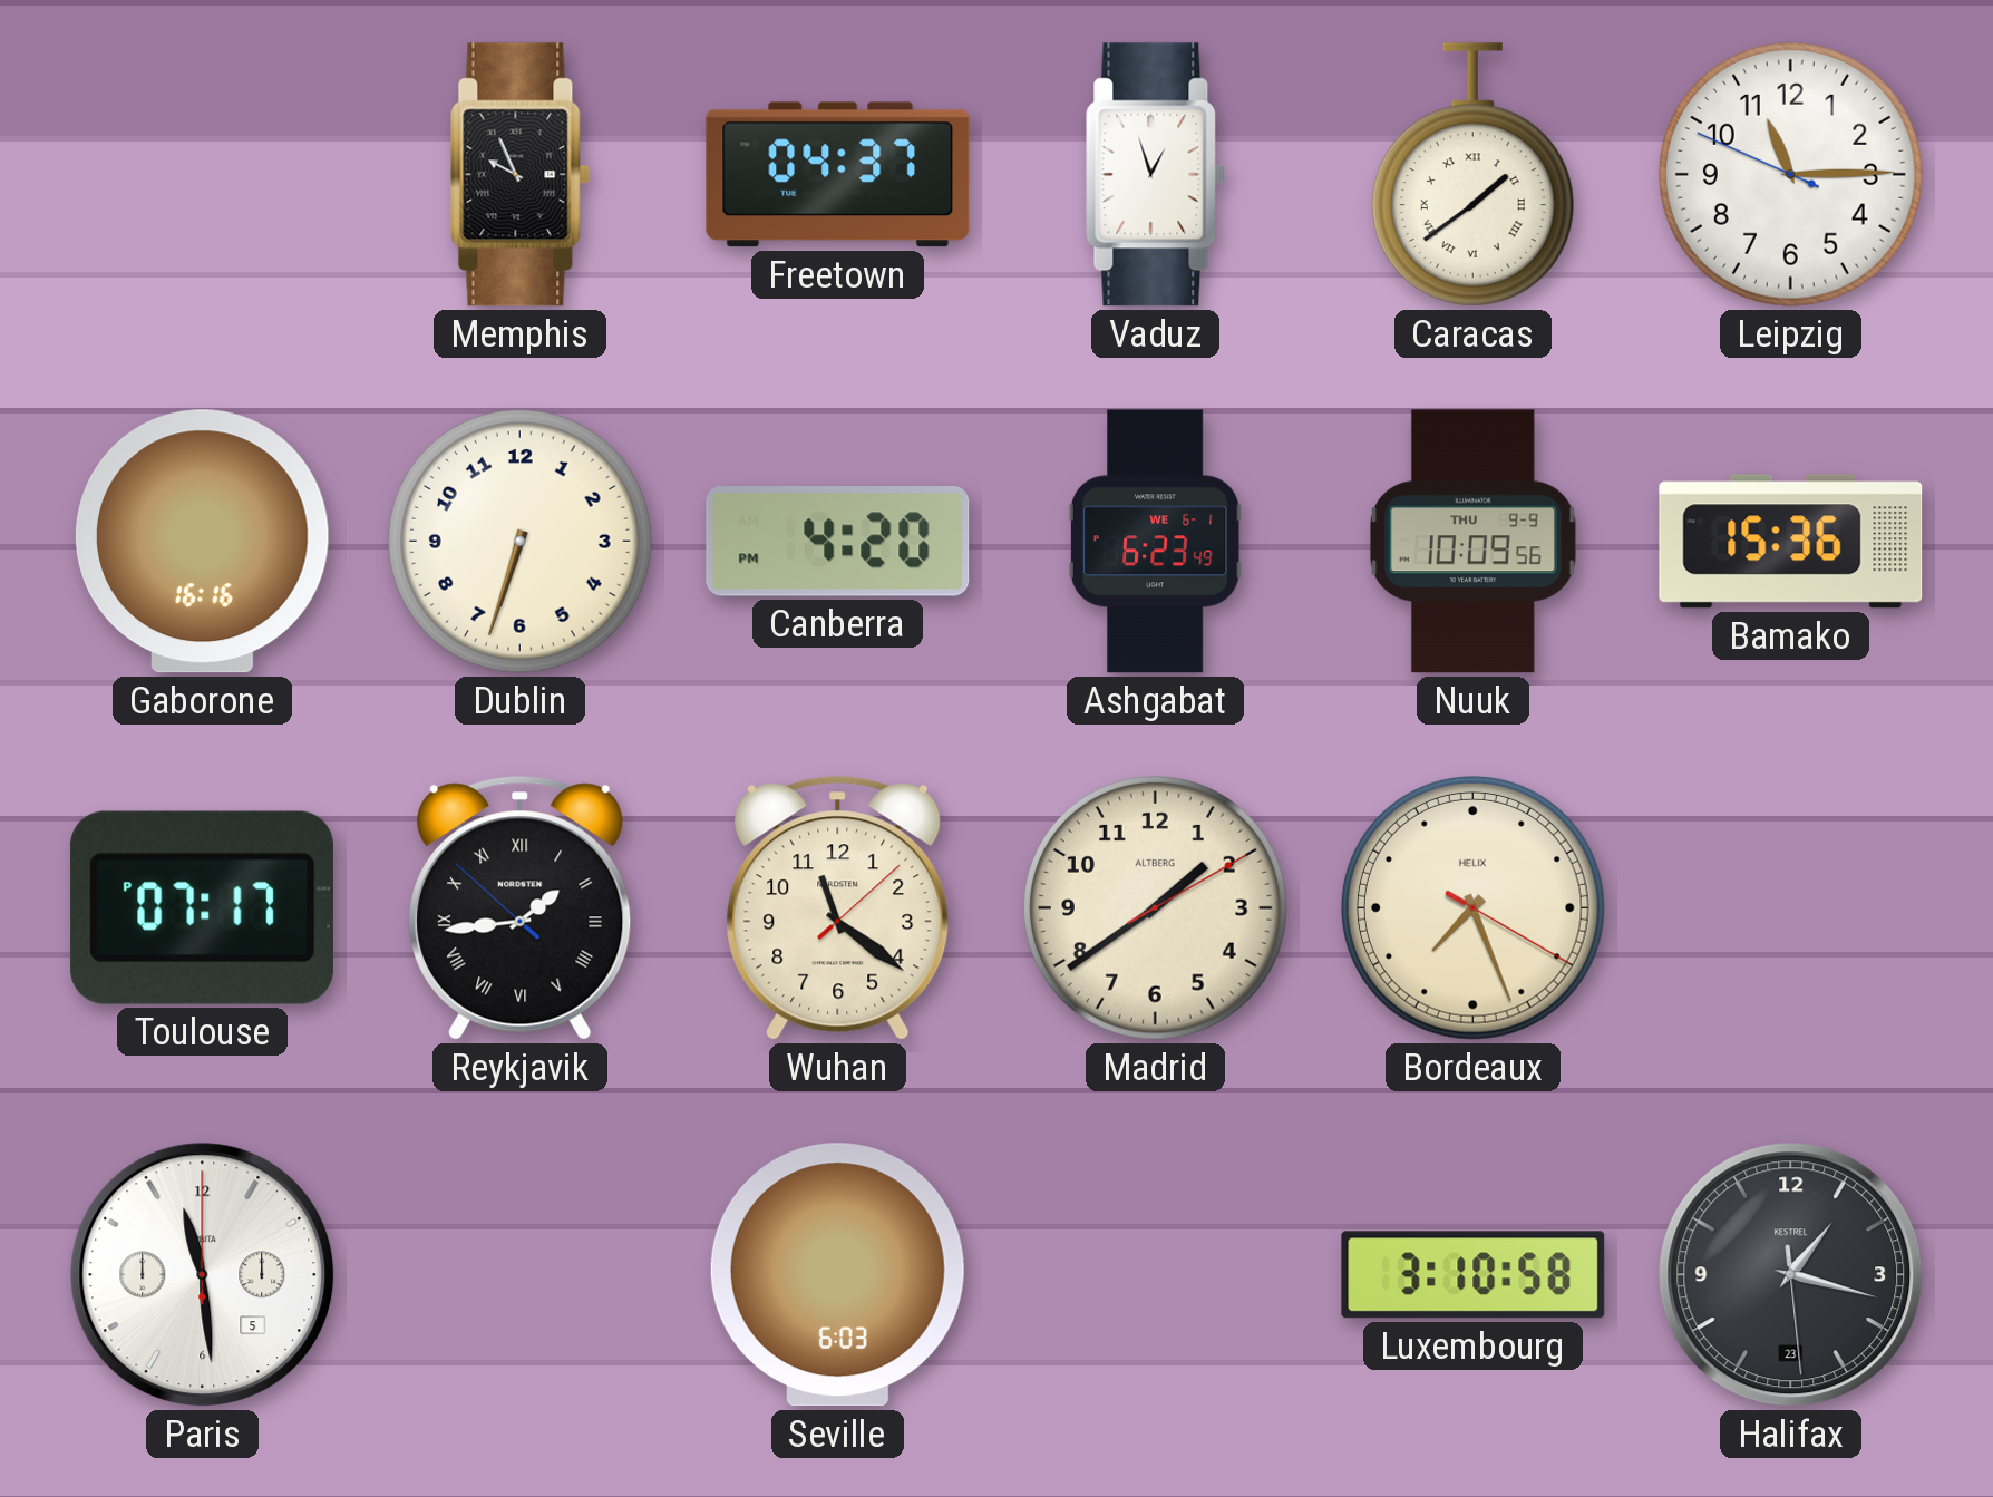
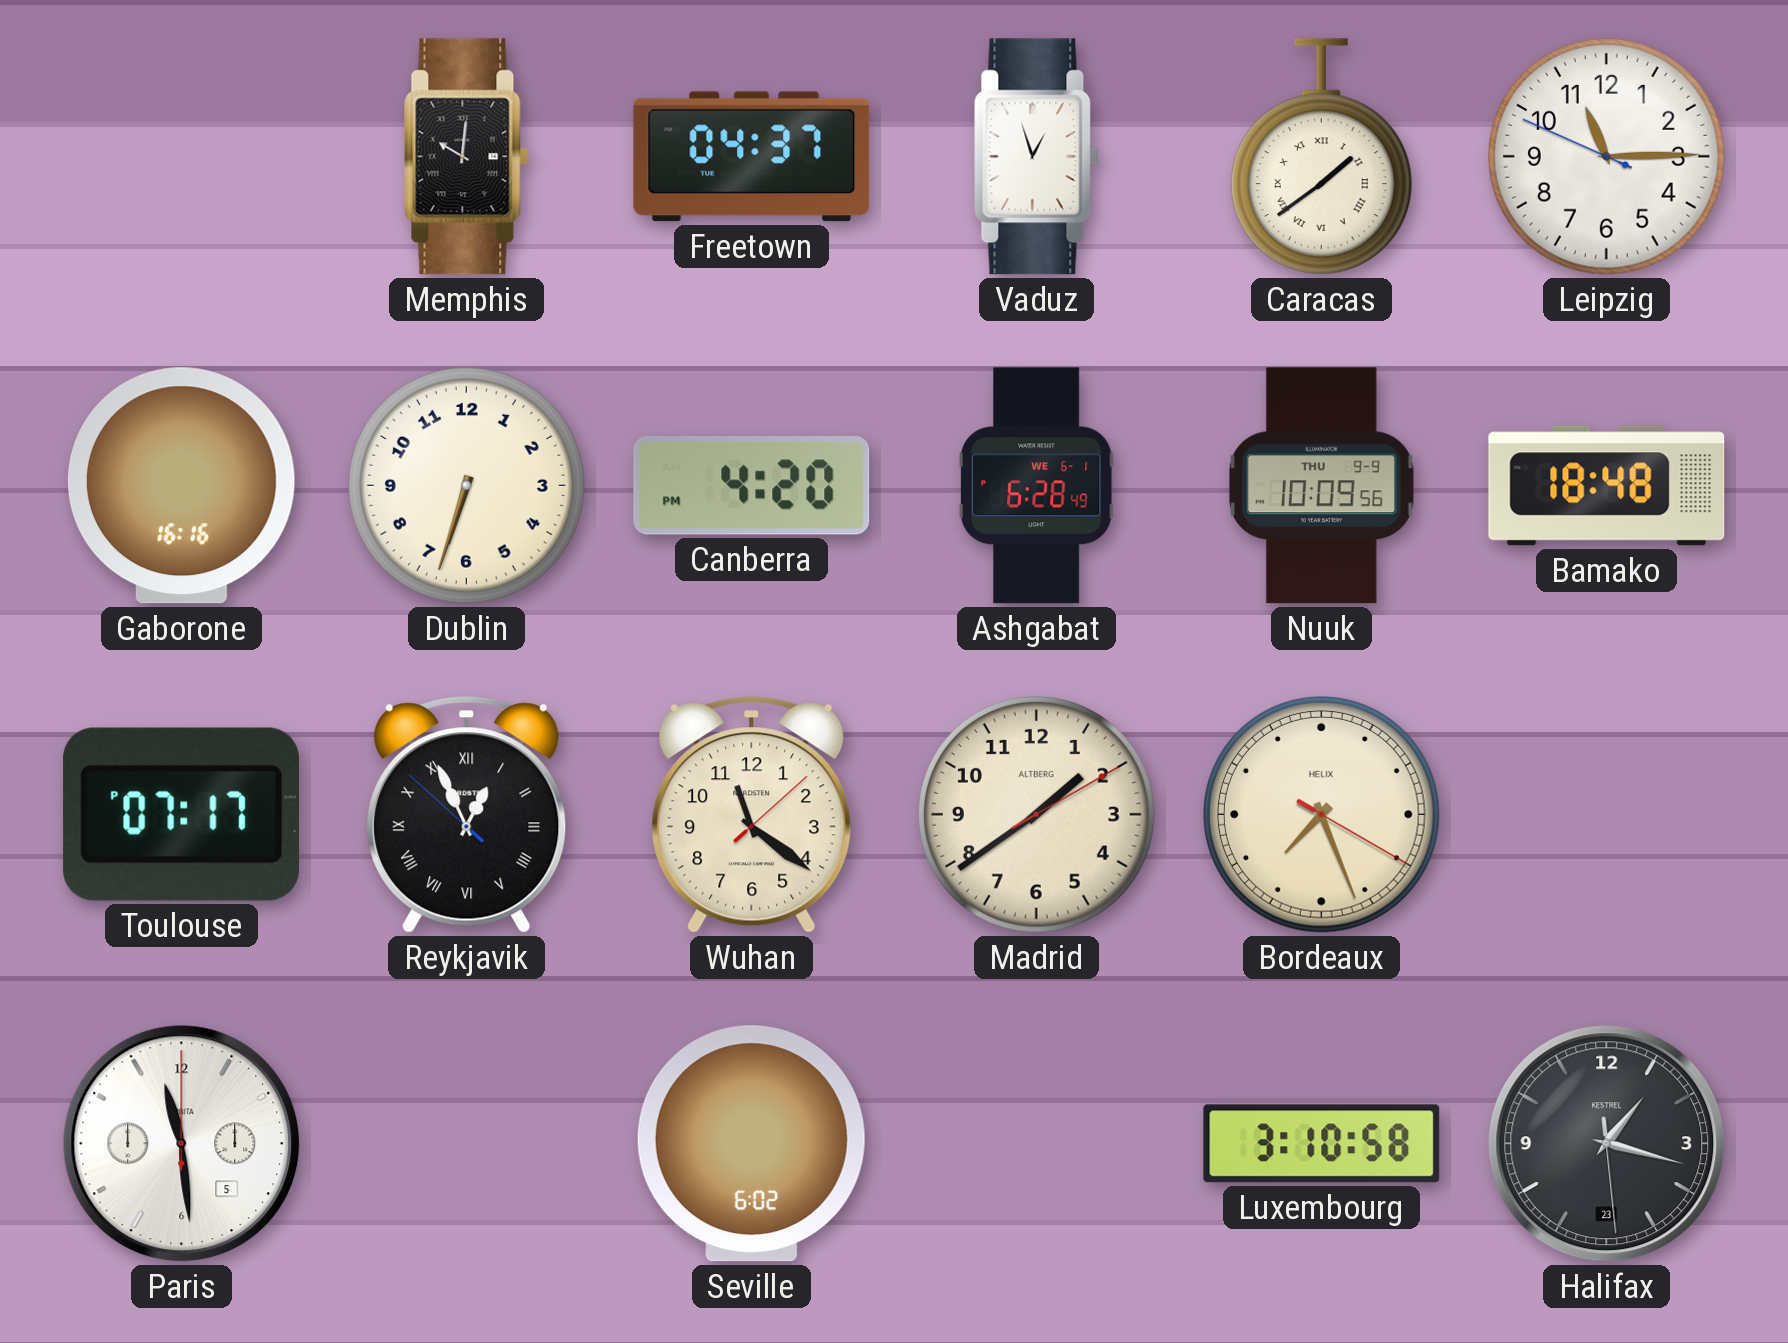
Memphis: 9:56 -> 10:01
Ashgabat: 6:23 -> 6:28
Bamako: 15:36 -> 18:48
Reykjavik: 1:43 -> 12:55
Seville: 6:03 -> 6:02
